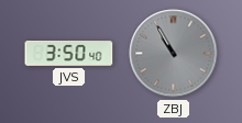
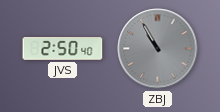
JVS: 3:50 -> 2:50
